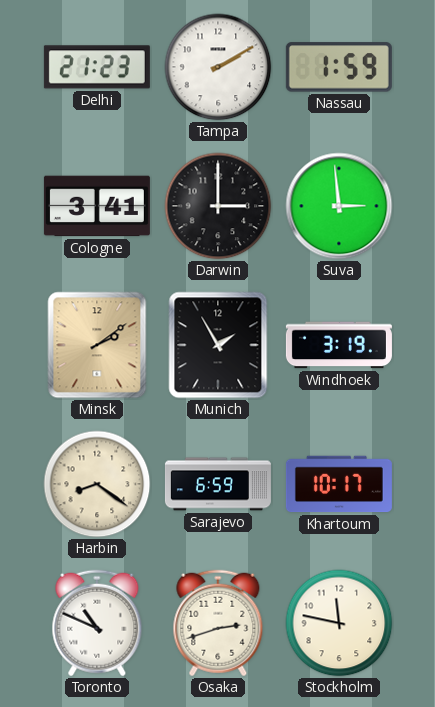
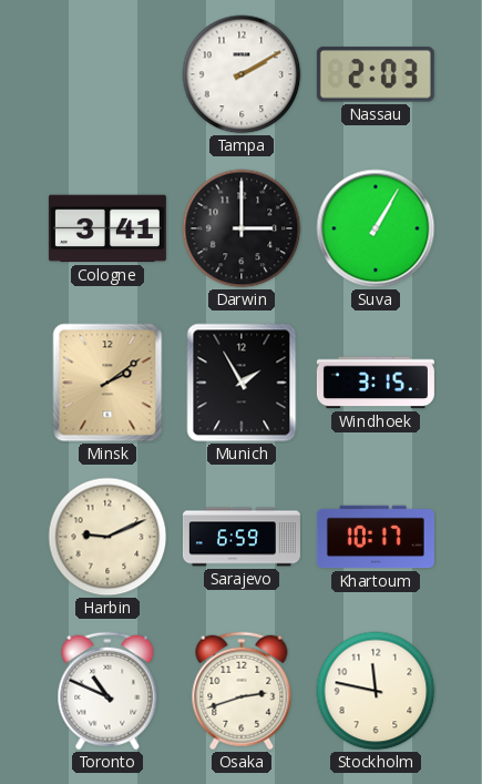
Delhi: 21:23 -> none
Nassau: 1:59 -> 2:03
Suva: 2:59 -> 1:05
Windhoek: 3:19 -> 3:15
Harbin: 8:21 -> 9:11
